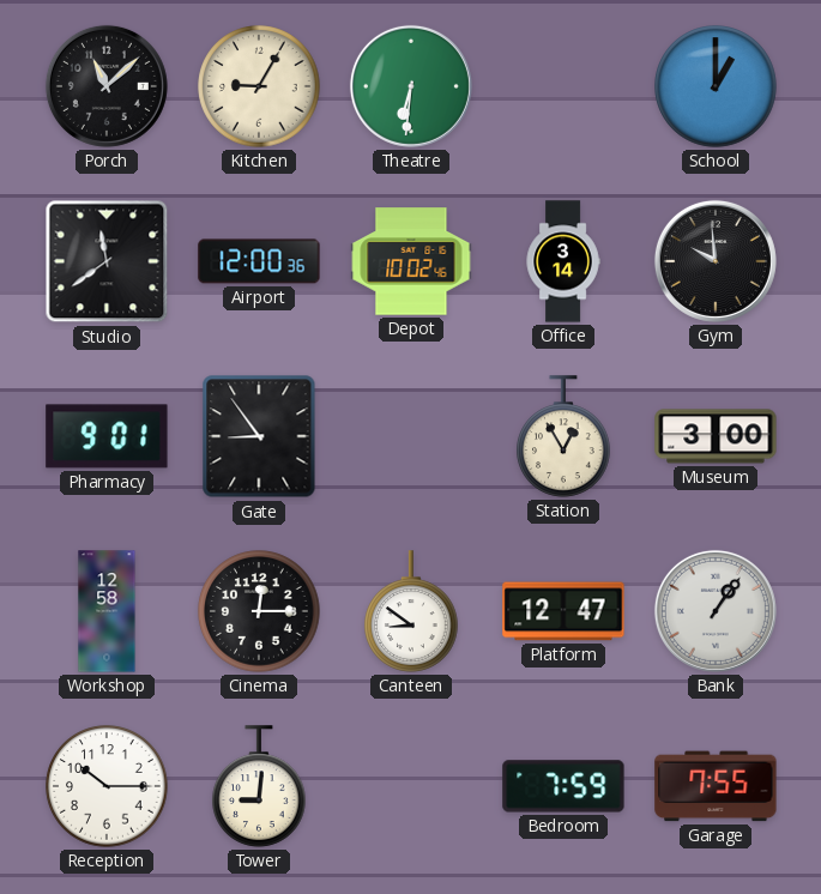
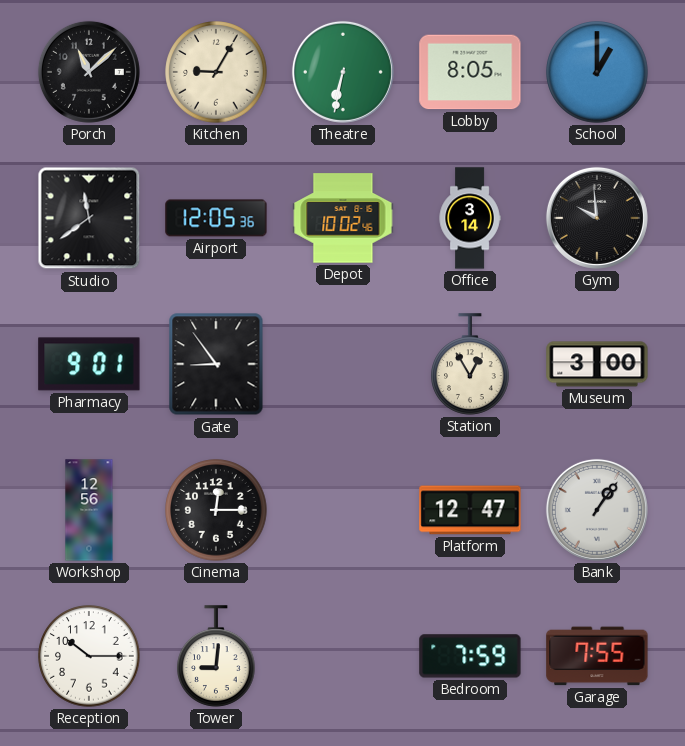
Theatre: 6:31 -> 6:32
Lobby: none -> 8:05
Airport: 12:00 -> 12:05
Workshop: 12:58 -> 12:56
Canteen: 8:51 -> none
